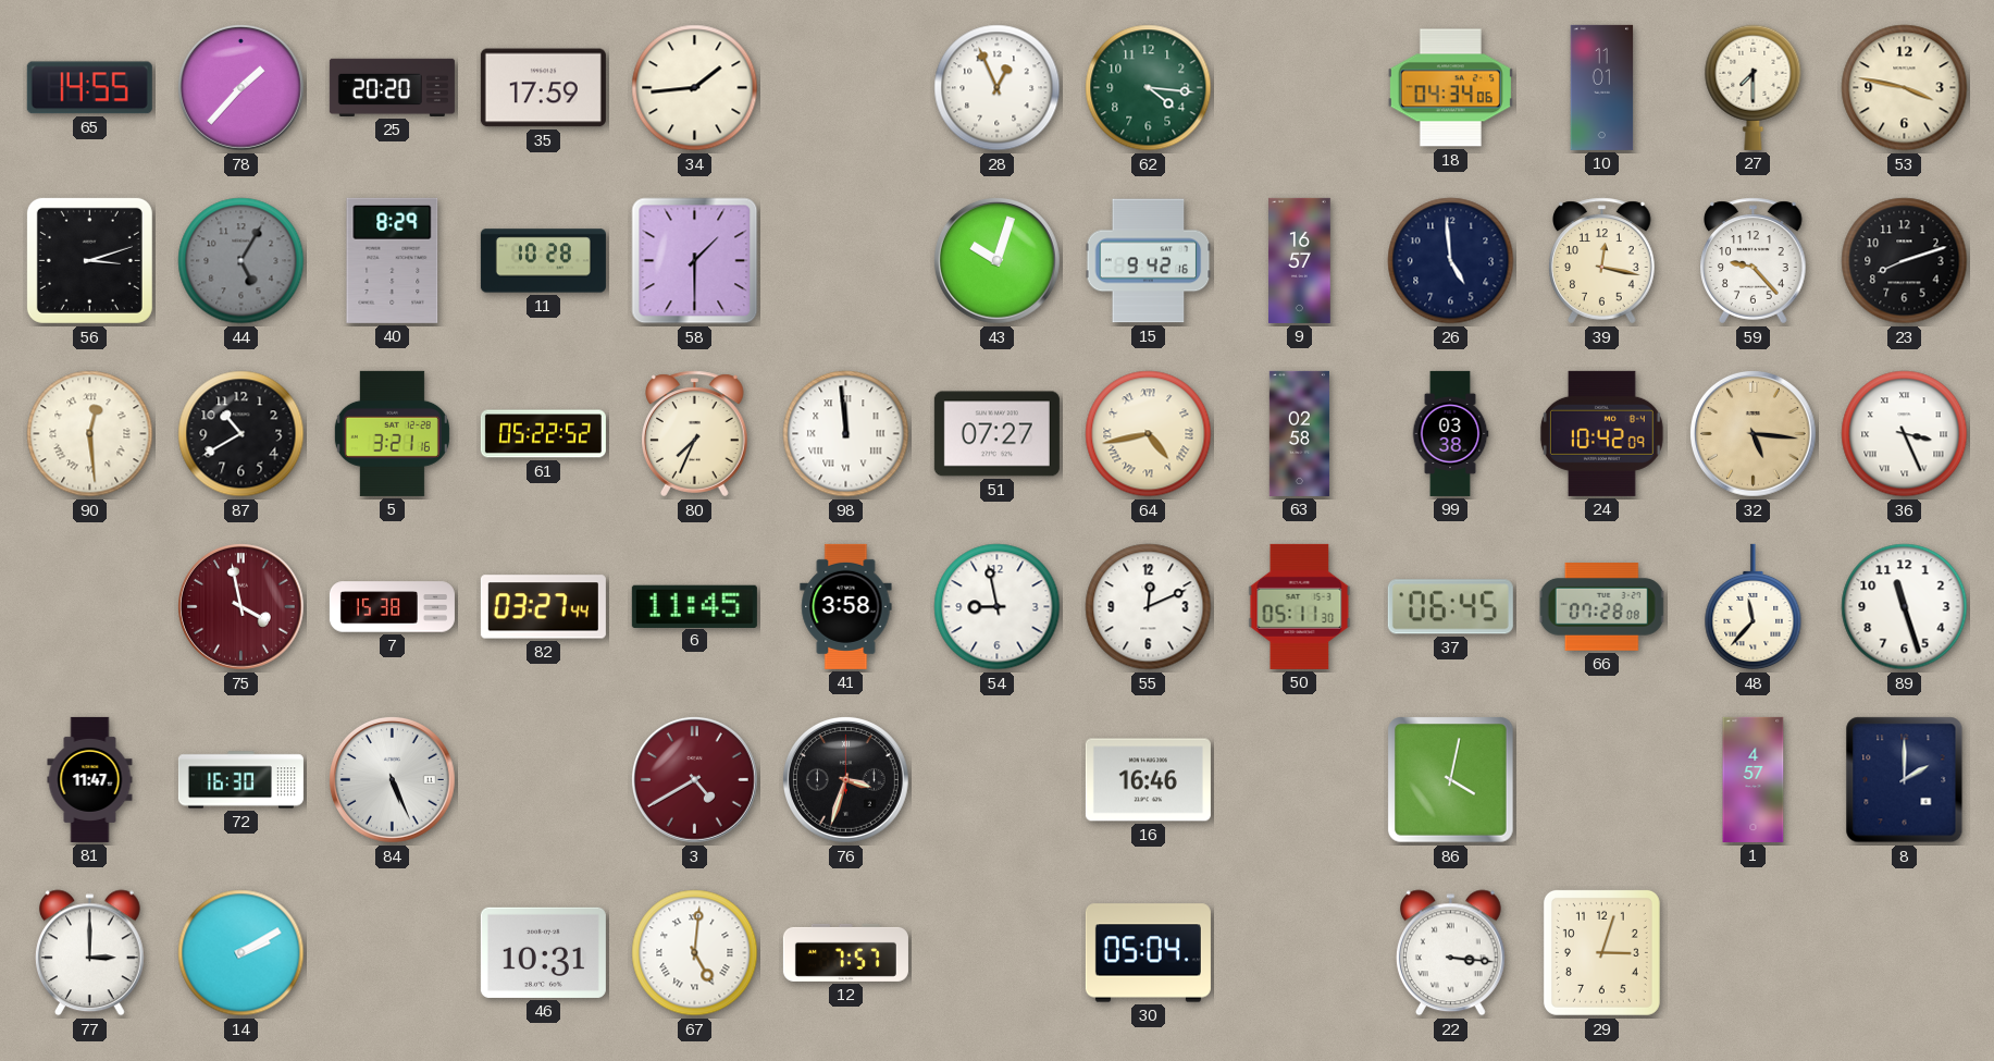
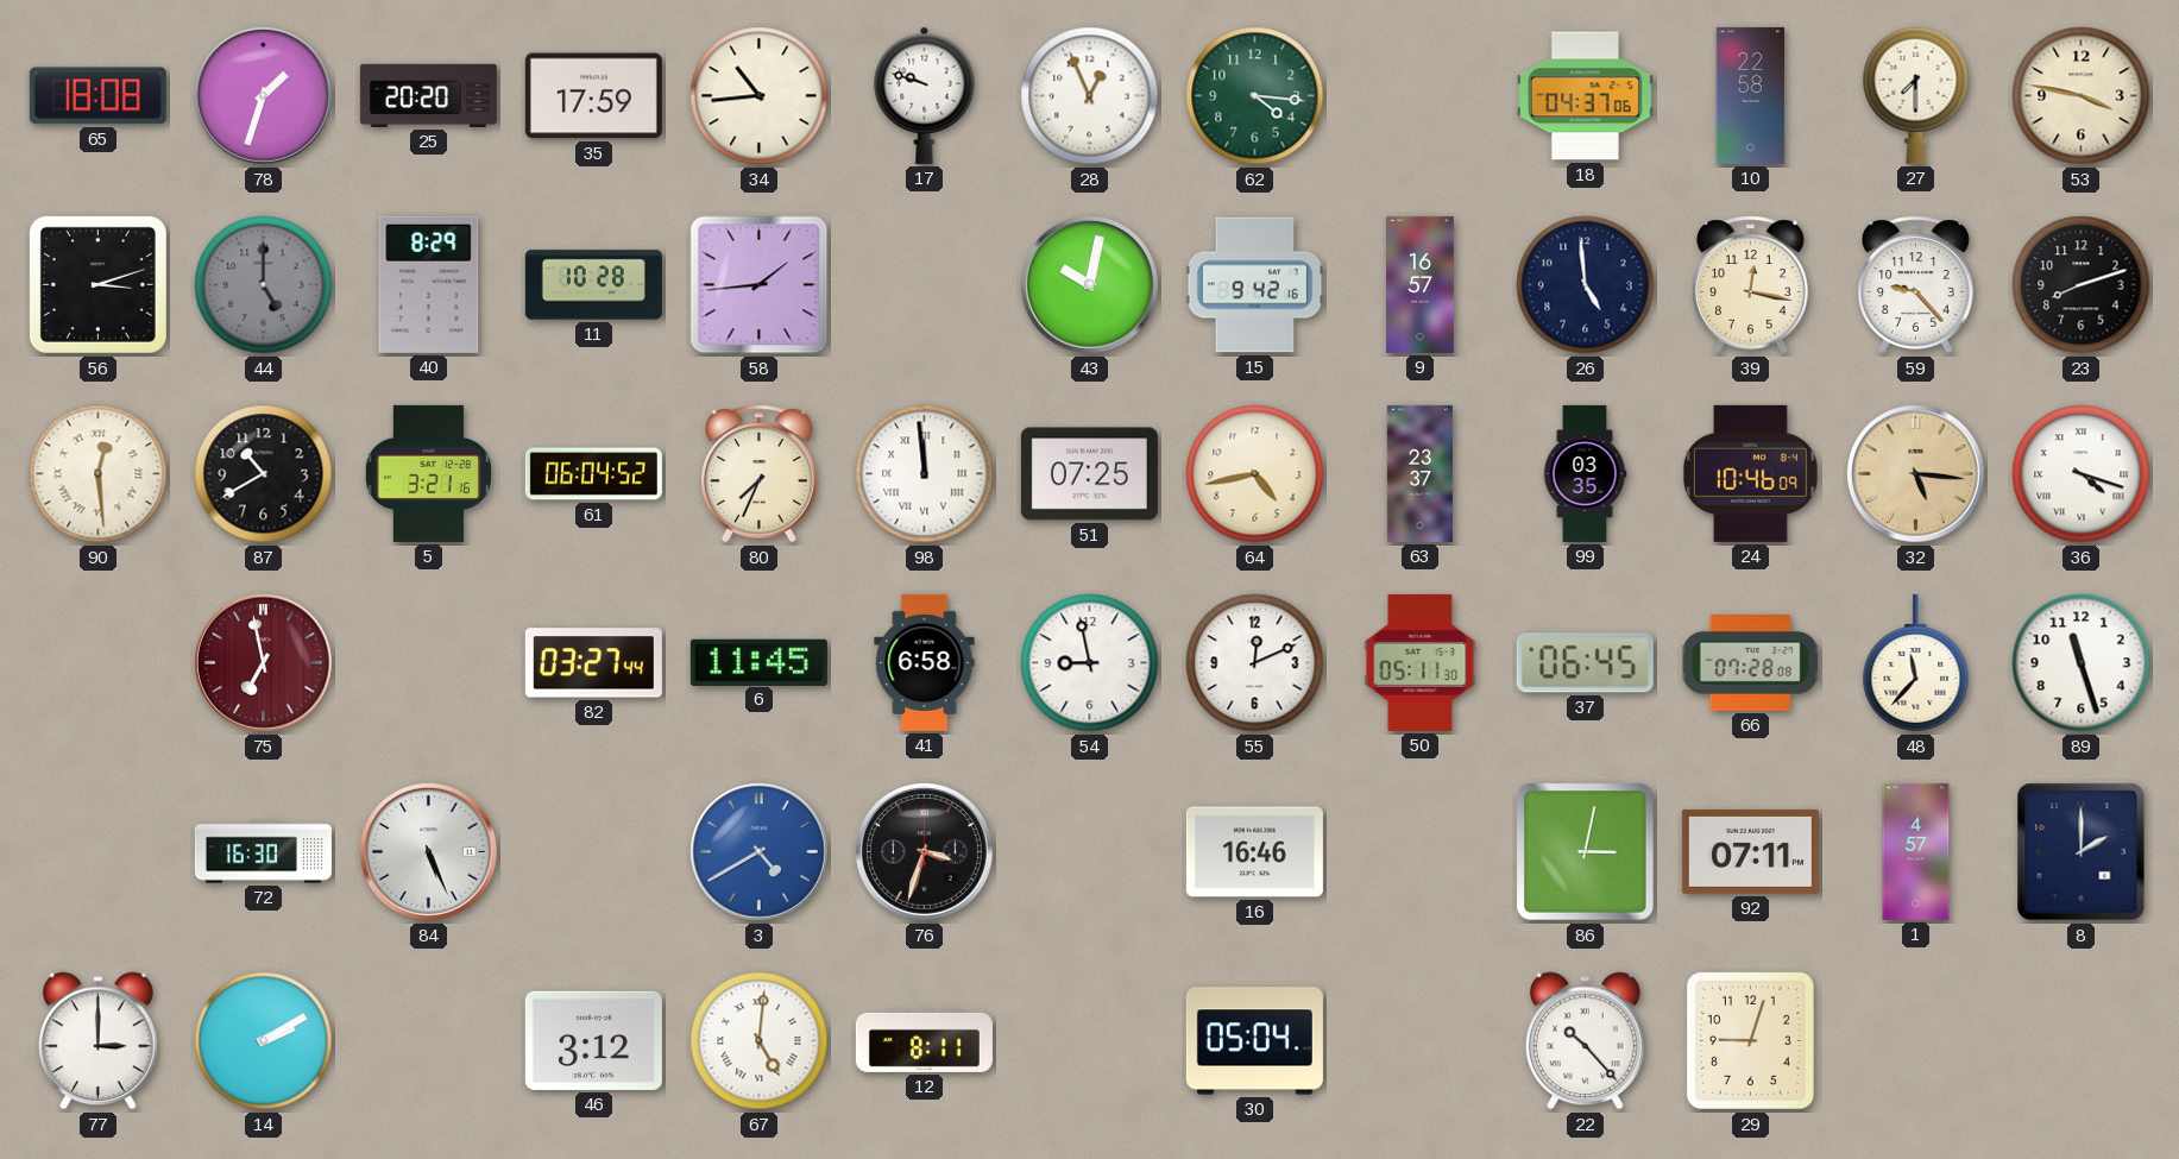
65: 14:55 -> 18:08
78: 1:37 -> 1:33
34: 1:44 -> 10:44
17: none -> 9:48
18: 04:34 -> 04:37
10: 11:01 -> 22:58
44: 5:05 -> 5:00
58: 1:30 -> 1:44
43: 10:03 -> 10:02
61: 05:22 -> 06:04
51: 07:27 -> 07:25
64 numerals: Roman -> Arabic
63: 02:58 -> 23:37
99: 03:38 -> 03:35
24: 10:42 -> 10:46
36: 3:26 -> 4:18
75: 3:58 -> 6:58
7: 15:38 -> none
41: 3:58 -> 6:58
81: 11:47 -> none
3 dial: burgundy -> blue
86: 4:02 -> 3:02
92: none -> 07:11
46: 10:31 -> 3:12
12: 7:57 -> 8:11
22: 3:16 -> 10:23
29: 3:03 -> 9:03
